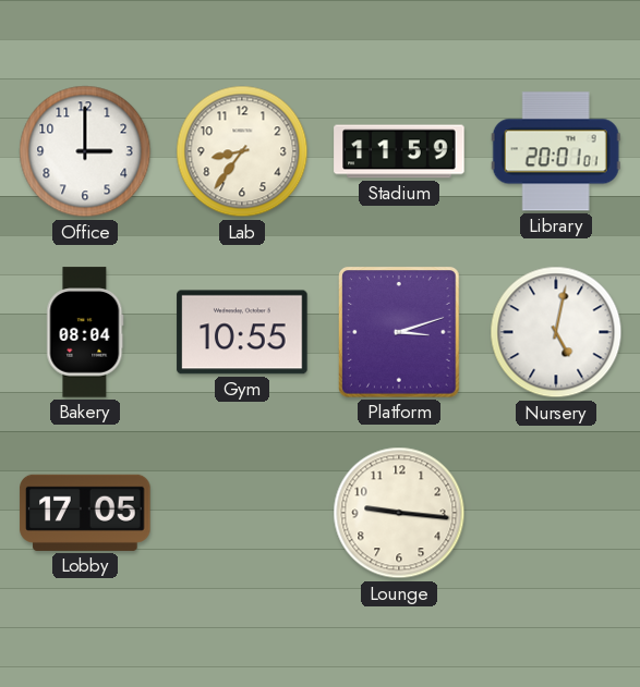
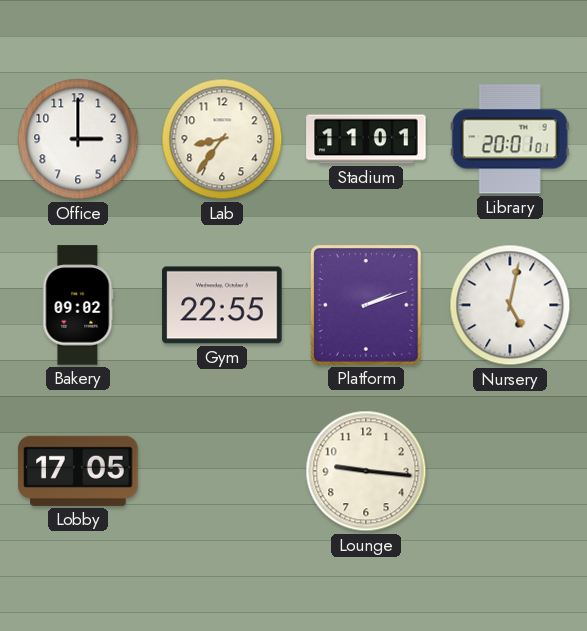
Stadium: 11:59 -> 11:01
Bakery: 08:04 -> 09:02
Gym: 10:55 -> 22:55
Platform: 3:12 -> 2:12
